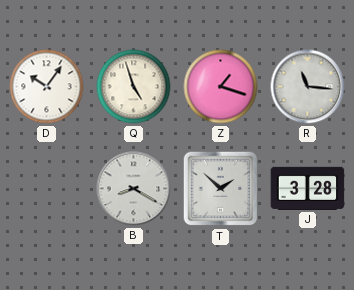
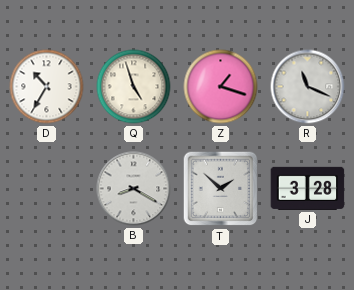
D: 10:06 -> 10:35
R: 11:16 -> 11:19
